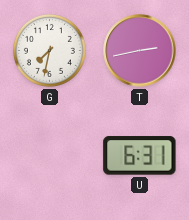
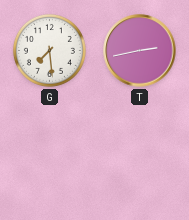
G: 7:32 -> 7:29
U: 6:31 -> none
